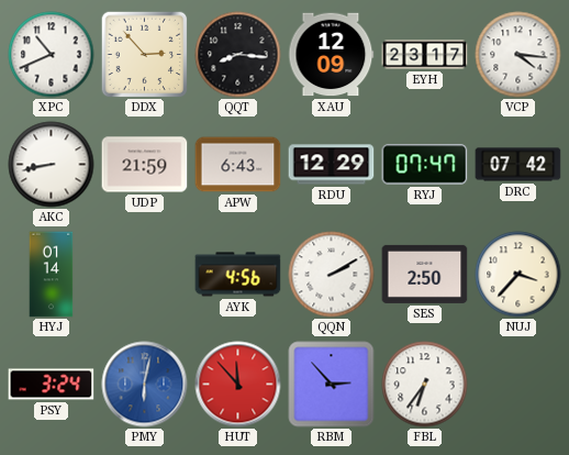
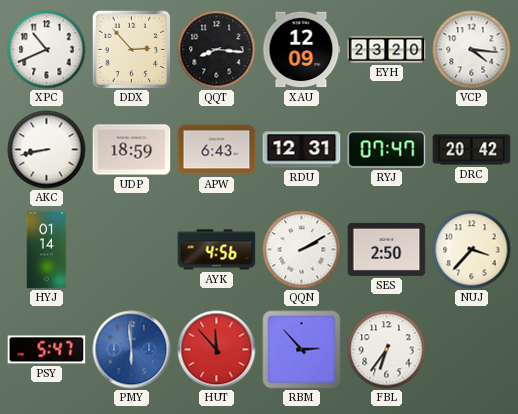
EYH: 23:17 -> 23:20
UDP: 21:59 -> 18:59
RDU: 12:29 -> 12:31
DRC: 07:42 -> 20:42
PSY: 3:24 -> 5:47
PMY: 6:02 -> 5:59
